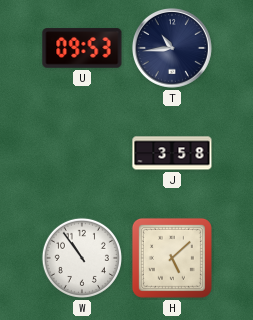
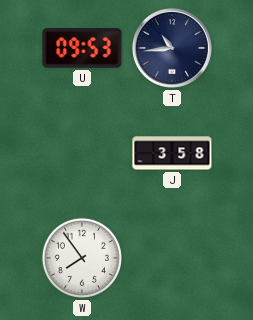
W: 10:54 -> 7:54
H: 5:08 -> none
